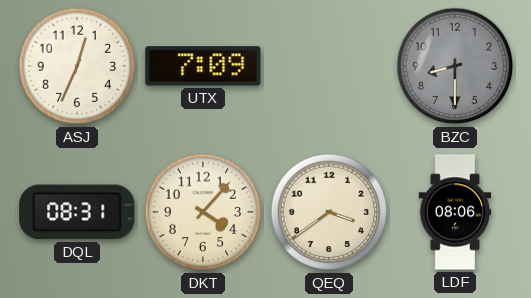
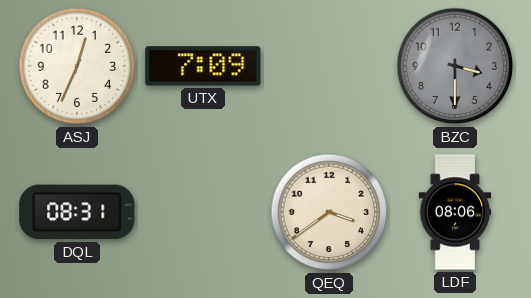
BZC: 8:30 -> 3:30
DKT: 4:07 -> none
